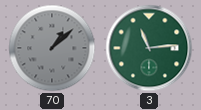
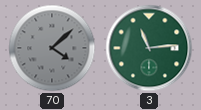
70: 1:08 -> 4:08
